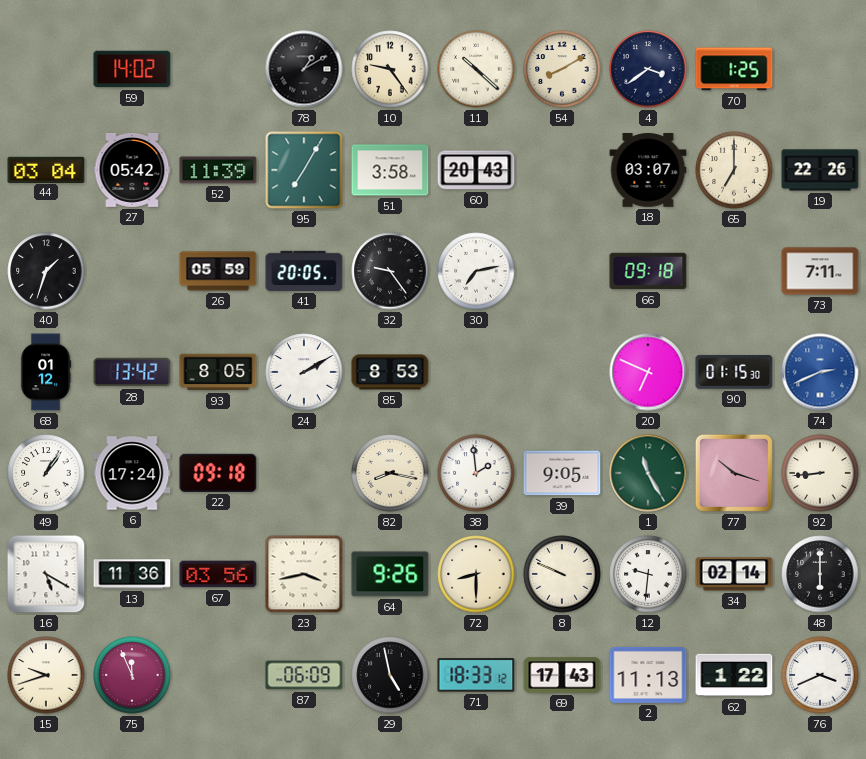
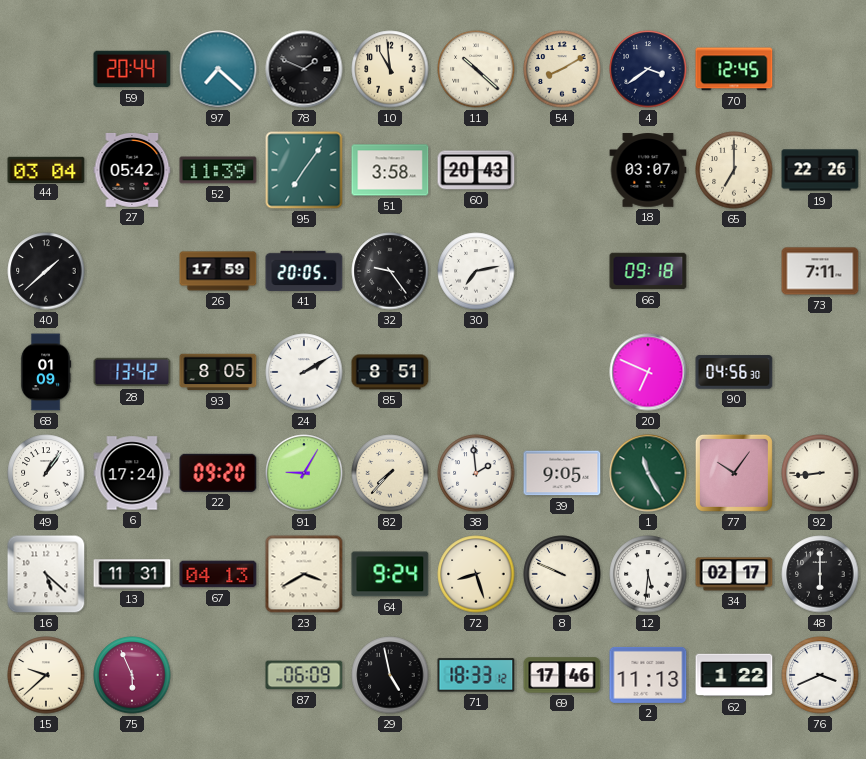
59: 14:02 -> 20:44
97: none -> 7:22
78: 1:10 -> 1:49
10: 9:24 -> 10:59
70: 1:25 -> 12:45
95: 7:05 -> 7:06
40: 1:33 -> 1:38
26: 05:59 -> 17:59
68: 01:12 -> 01:09
85: 8:53 -> 8:51
90: 01:15 -> 04:56
74: 2:41 -> none
22: 09:18 -> 09:20
91: none -> 9:05
82: 8:17 -> 7:37
77: 10:18 -> 10:06
16: 5:20 -> 5:22
13: 11:36 -> 11:31
67: 03:56 -> 04:13
23: 3:43 -> 3:40
64: 9:26 -> 9:24
72: 8:30 -> 8:27
12: 9:31 -> 5:31
34: 02:14 -> 02:17
15: 9:42 -> 9:38
75: 11:56 -> 5:56
69: 17:43 -> 17:46
